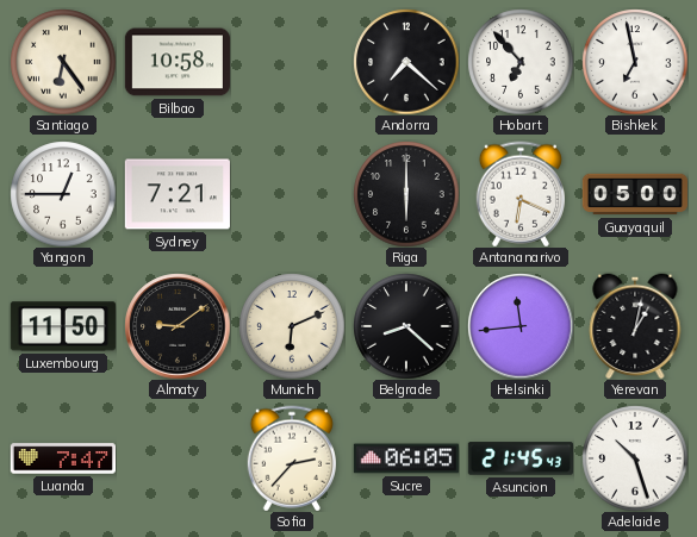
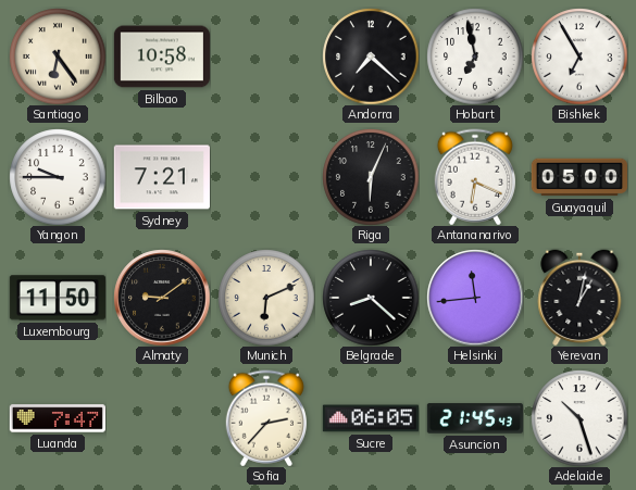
Hobart: 6:53 -> 6:58
Bishkek: 6:58 -> 6:55
Yangon: 12:45 -> 9:45
Riga: 6:00 -> 6:04
